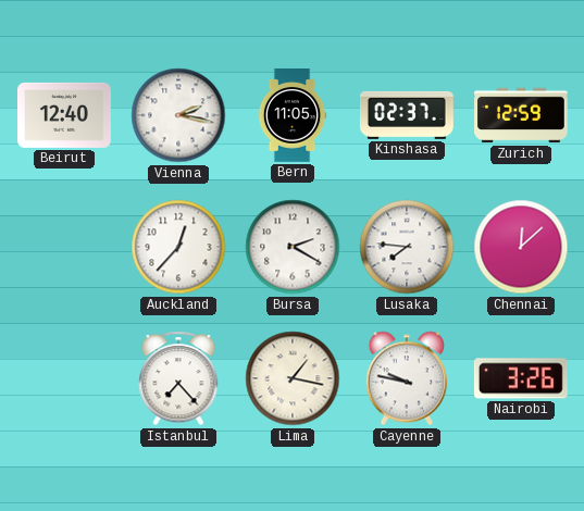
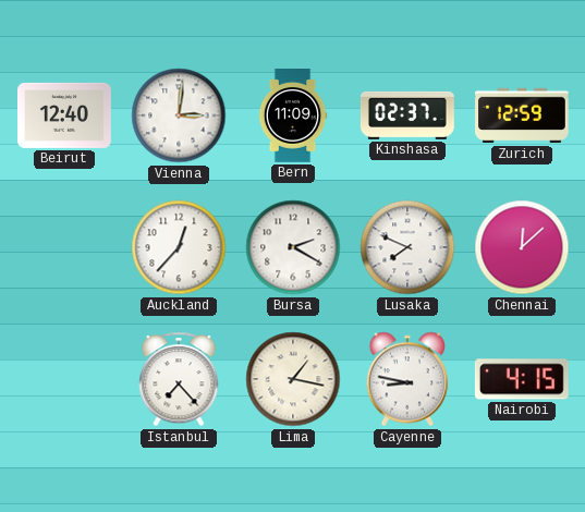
Vienna: 2:17 -> 3:01
Bern: 11:05 -> 11:09
Lusaka: 7:46 -> 7:49
Cayenne: 9:47 -> 8:47
Nairobi: 3:26 -> 4:15
